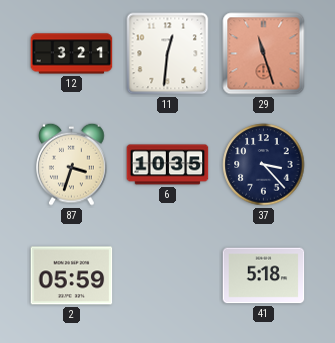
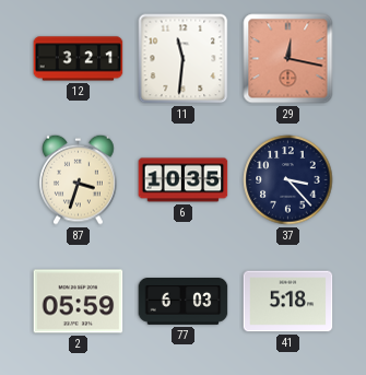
11: 12:31 -> 11:31
29: 11:27 -> 12:17
77: none -> 6:03
